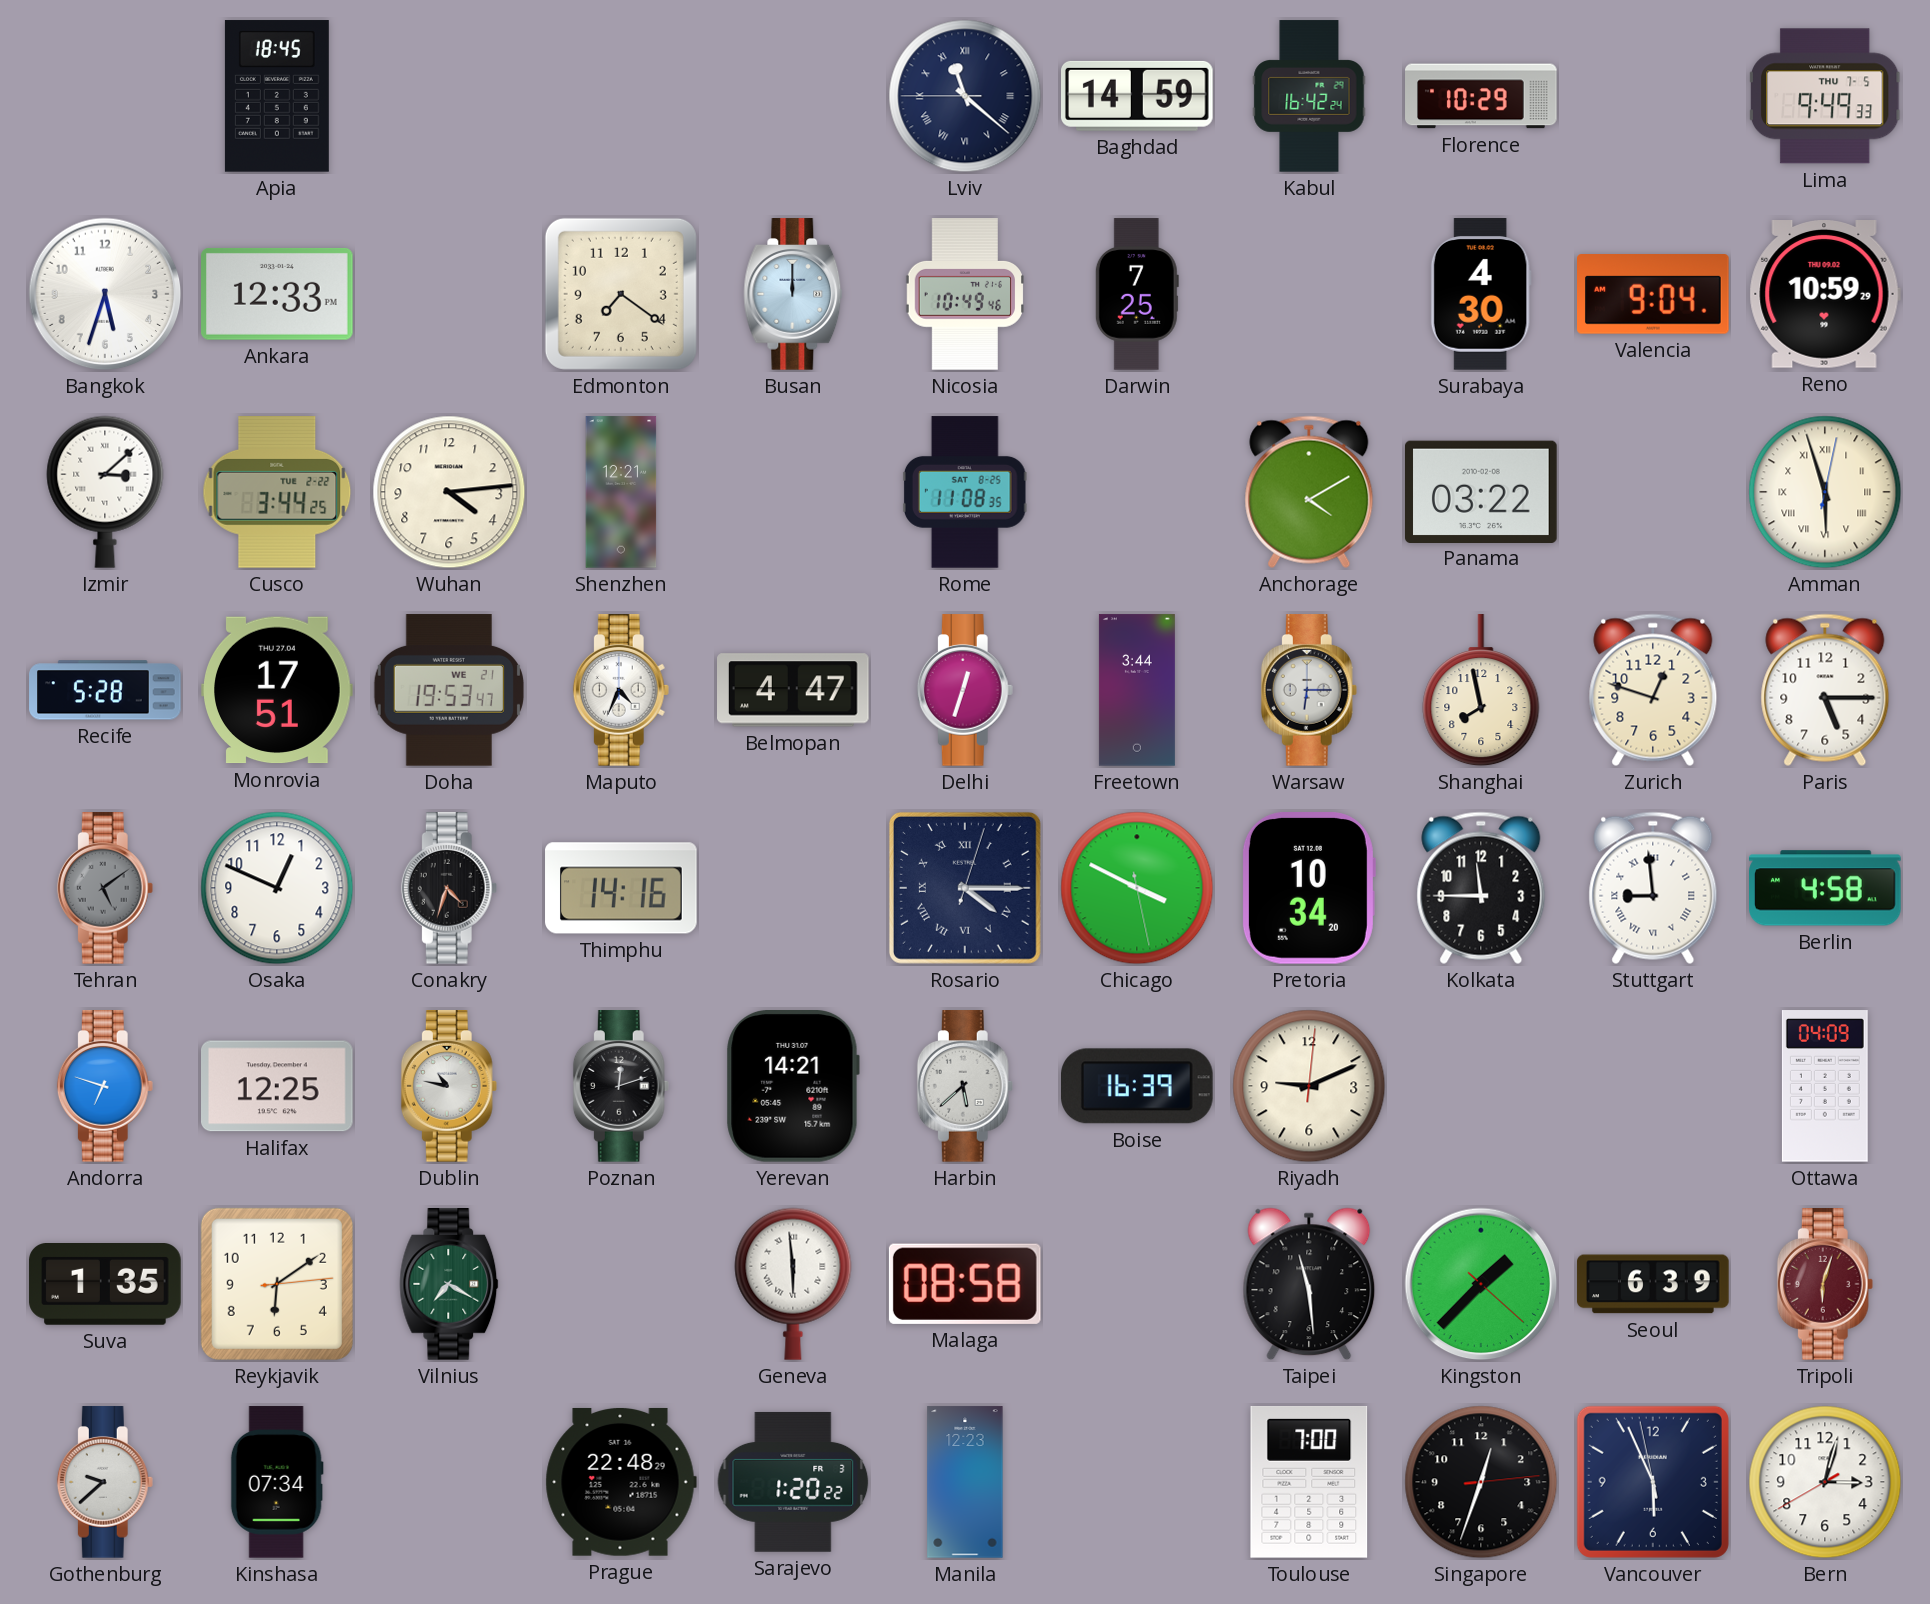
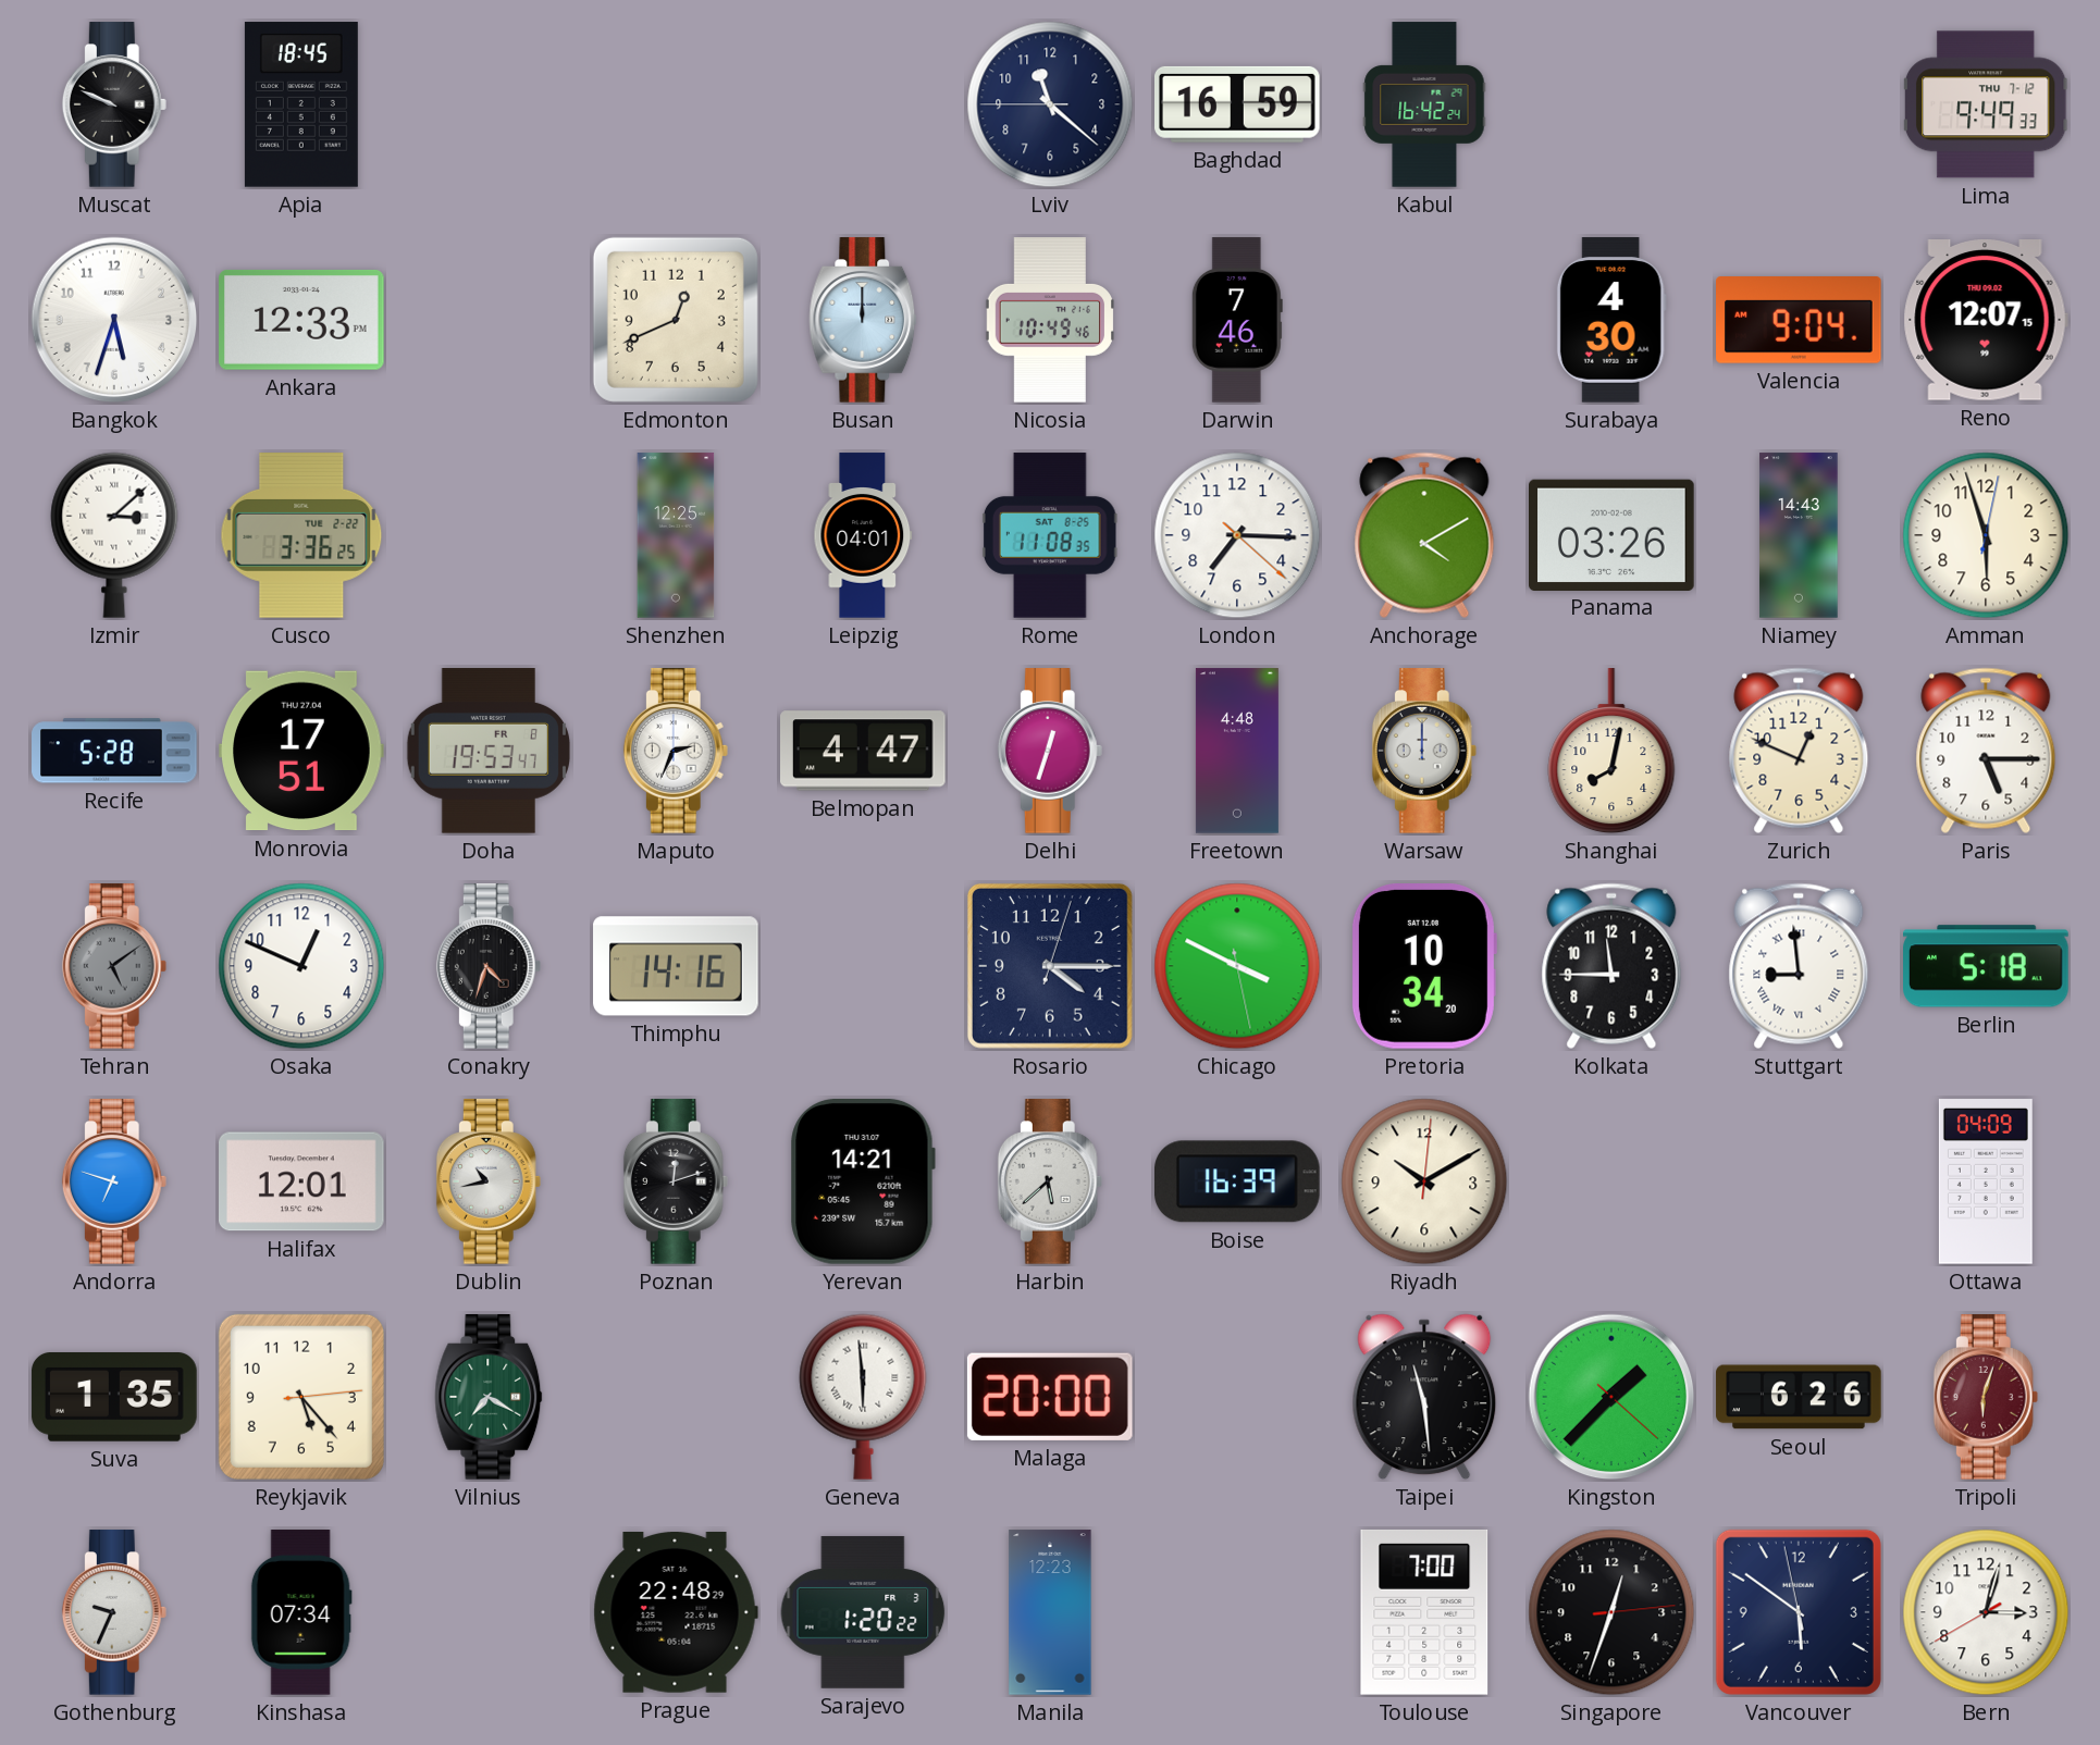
Muscat: none -> 9:49
Lviv numerals: Roman -> Arabic
Baghdad: 14:59 -> 16:59
Florence: 10:29 -> none
Lima date: THU 7-5 -> THU 7-12
Edmonton: 7:21 -> 12:41
Darwin: 7:25 -> 7:46
Reno: 10:59 -> 12:07
Cusco: 3:44 -> 3:36
Wuhan: 4:14 -> none
Shenzhen: 12:21 -> 12:25
Leipzig: none -> 04:01
London: none -> 7:15
Panama: 03:22 -> 03:26
Niamey: none -> 14:43
Amman numerals: Roman -> Arabic
Doha date: WE 21 -> FR 8
Maputo: 4:34 -> 2:34
Freetown: 3:44 -> 4:48
Warsaw: 6:15 -> 12:00
Shanghai: 7:58 -> 8:02
Zurich: 12:48 -> 12:49
Rosario numerals: Roman -> Arabic
Berlin: 4:58 -> 5:18
Halifax: 12:25 -> 12:01
Dublin: 10:47 -> 10:43
Riyadh: 9:11 -> 10:10
Reykjavik: 6:09 -> 5:23
Malaga: 08:58 -> 20:00
Seoul: 6:39 -> 6:26
Gothenburg: 9:38 -> 9:34
Vancouver: 5:55 -> 5:50
